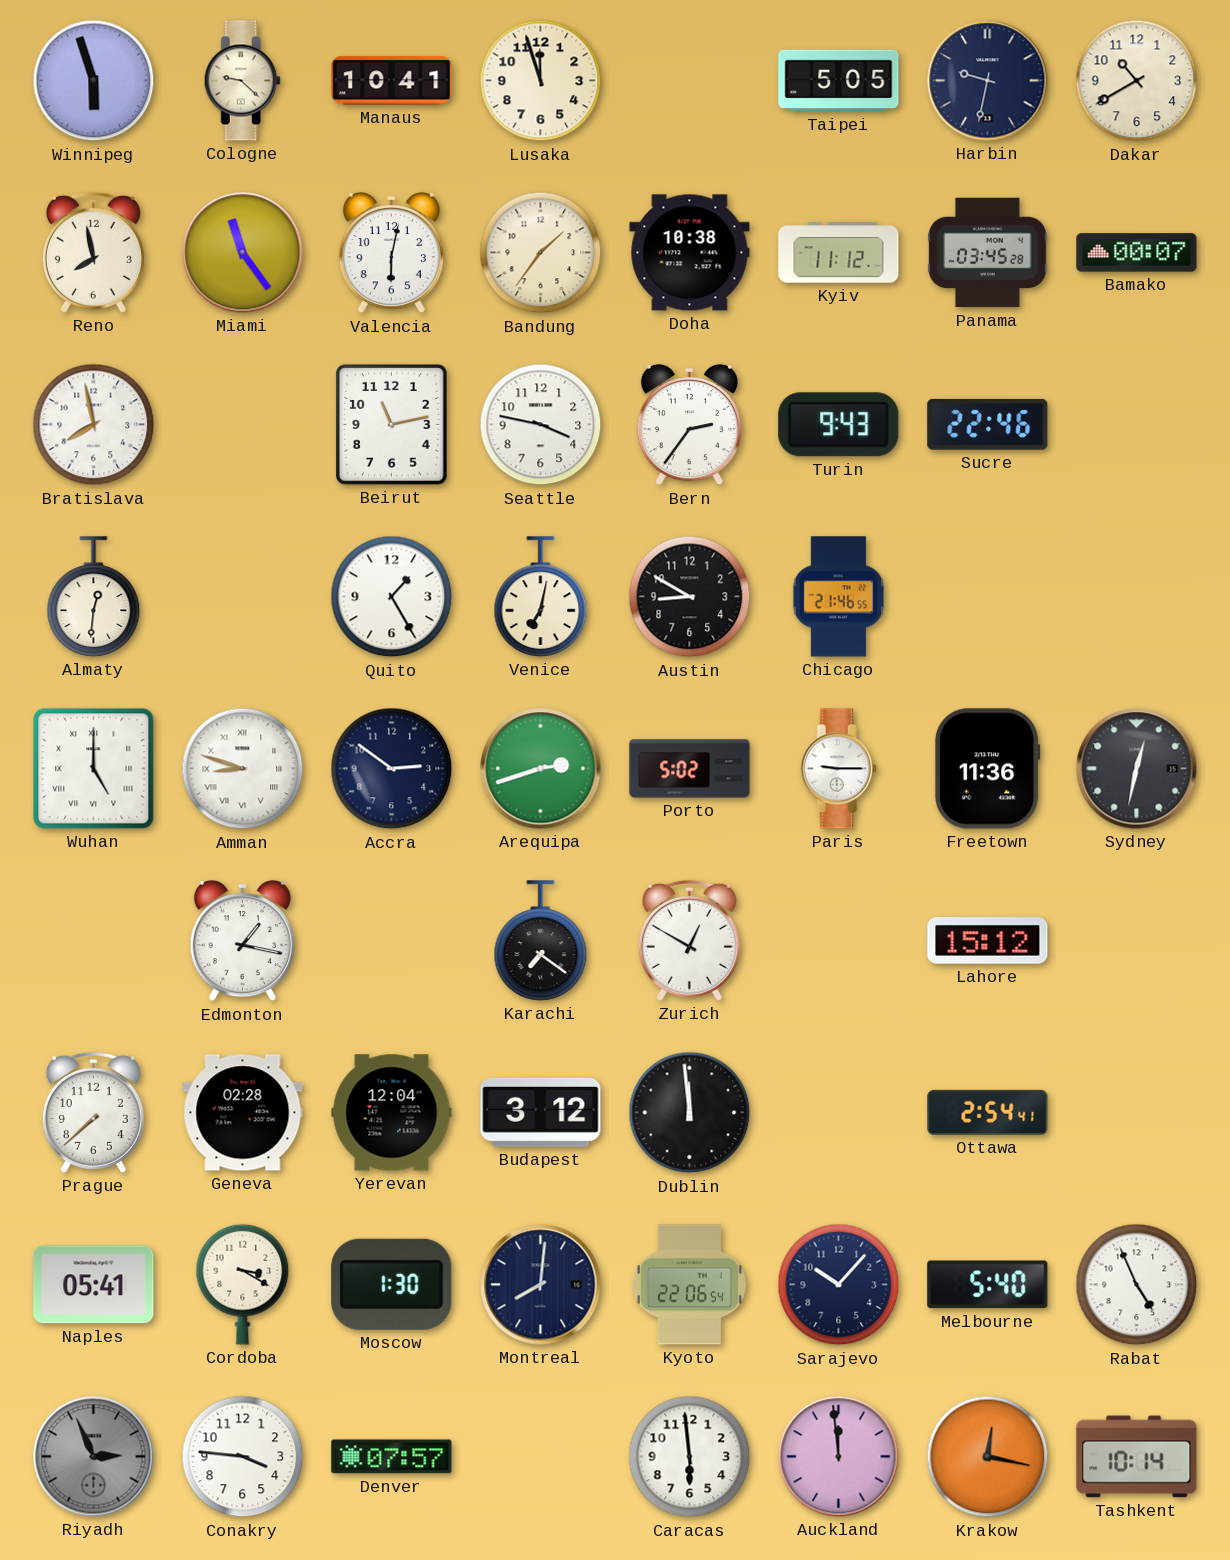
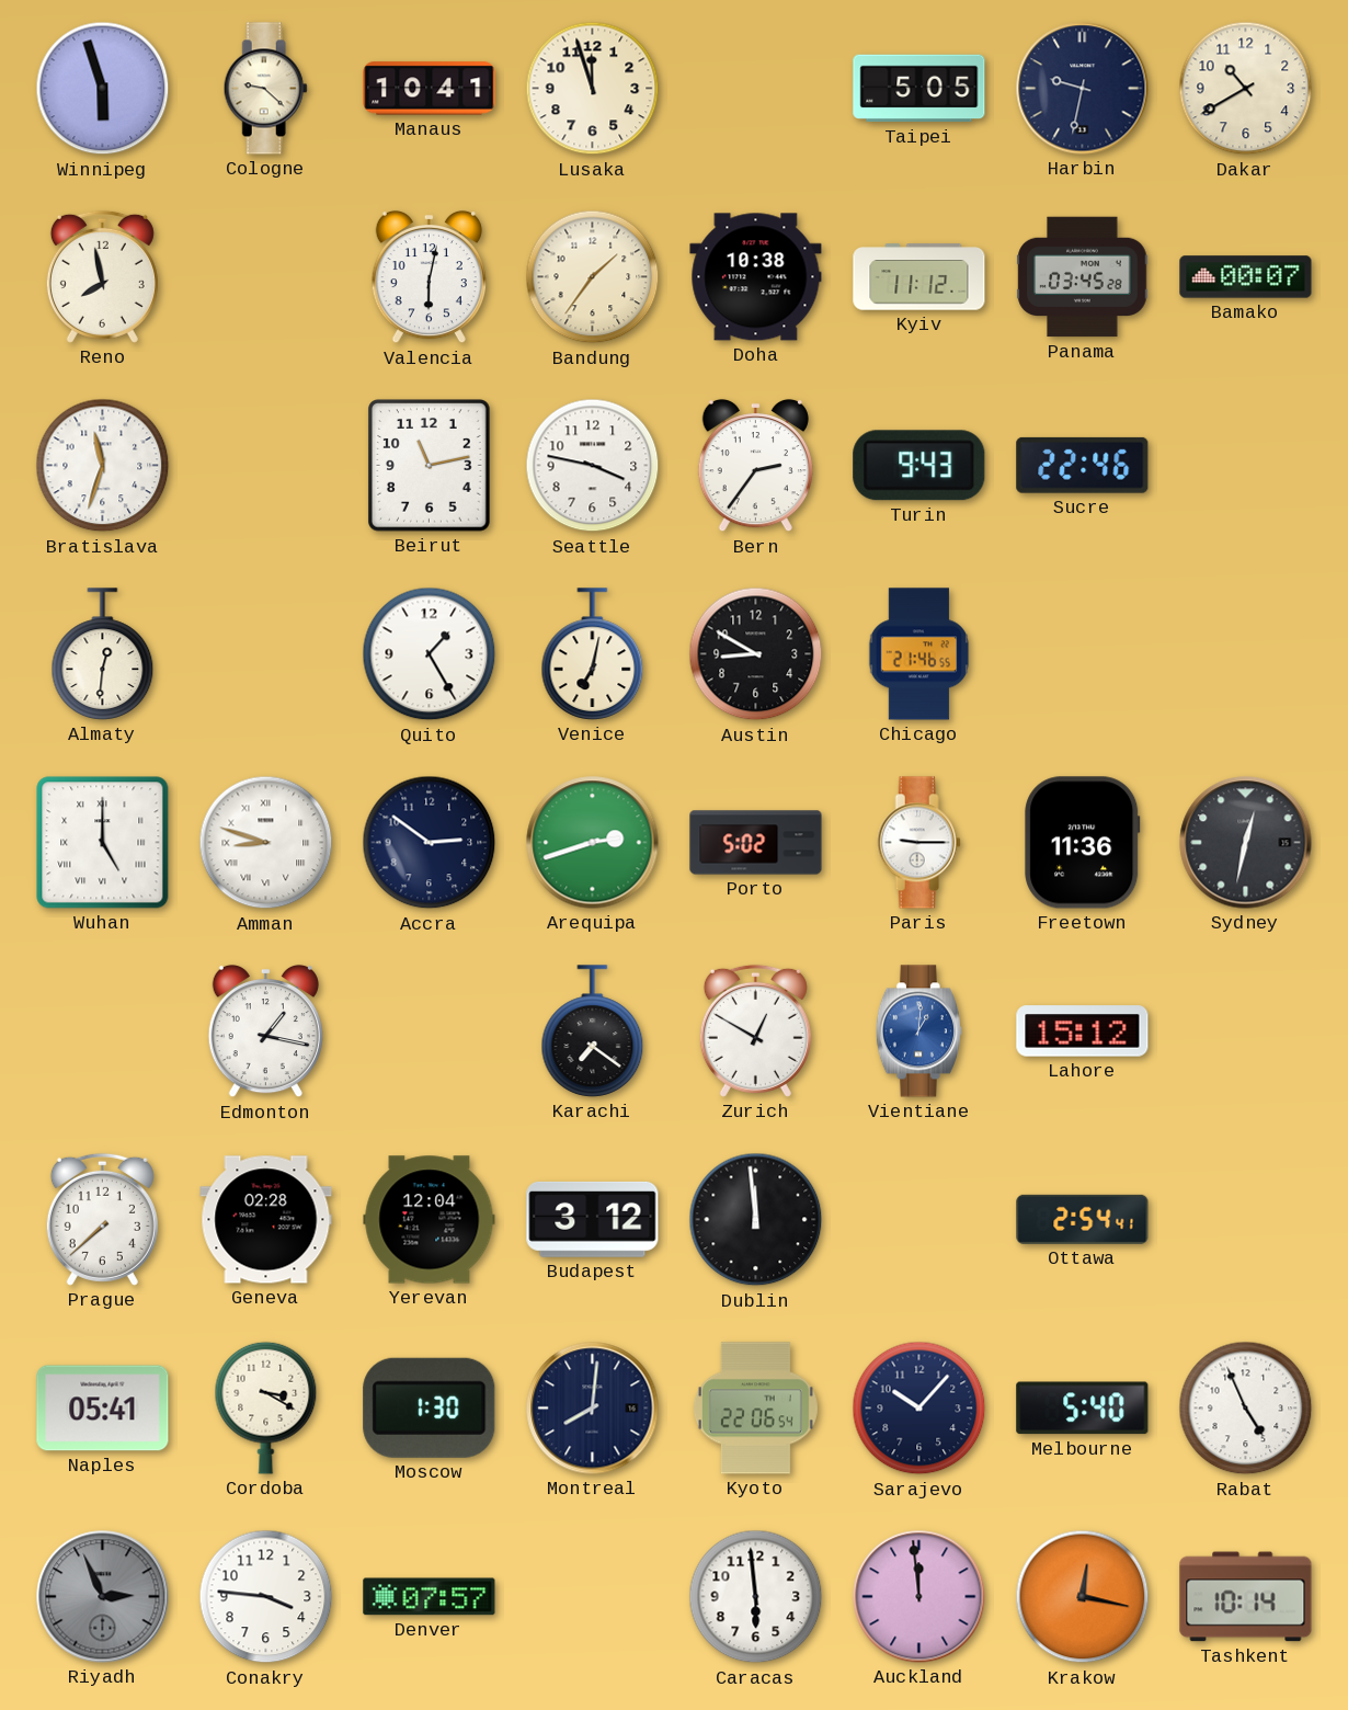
Miami: 11:24 -> none
Bratislava: 7:58 -> 11:33
Vientiane: none -> 1:01
